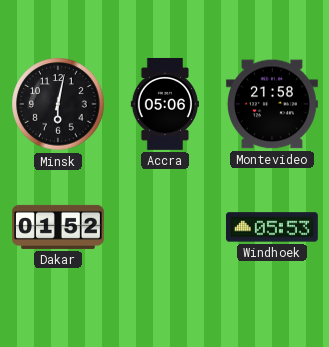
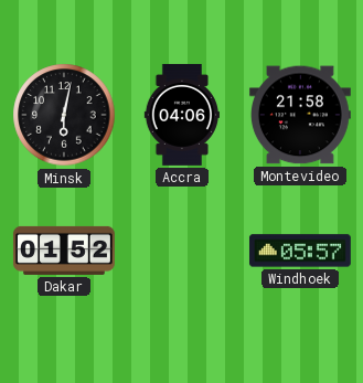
Accra: 05:06 -> 04:06
Windhoek: 05:53 -> 05:57
